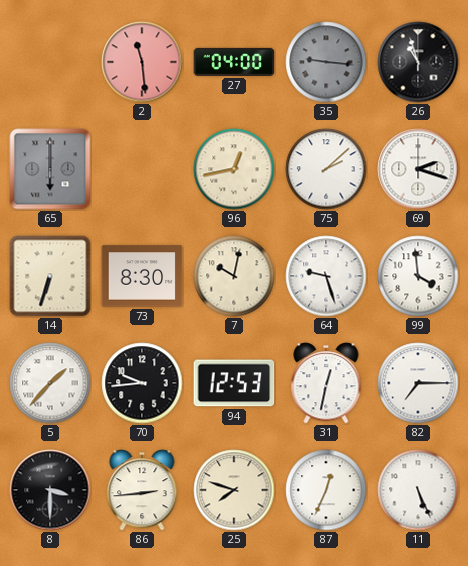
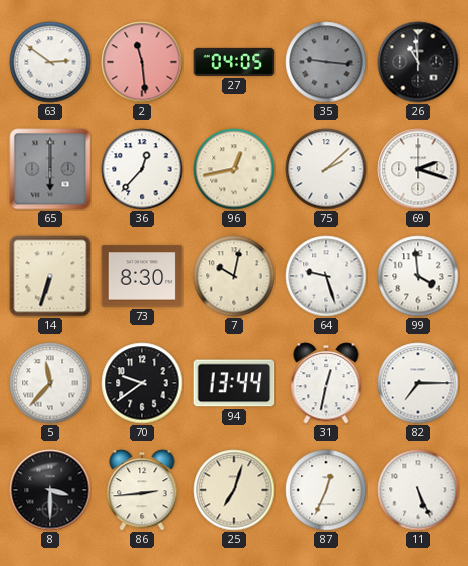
63: none -> 2:51
27: 04:00 -> 04:05
26: 10:57 -> 10:59
36: none -> 12:37
5: 1:37 -> 11:37
70: 9:44 -> 9:39
94: 12:53 -> 13:44
25: 7:48 -> 7:03
